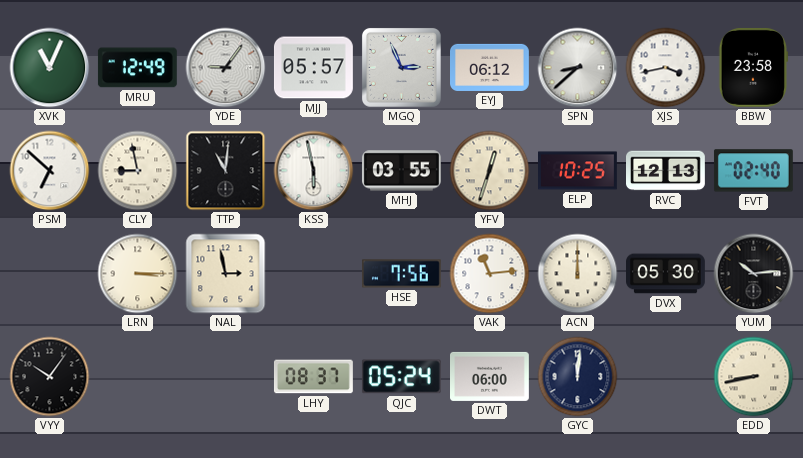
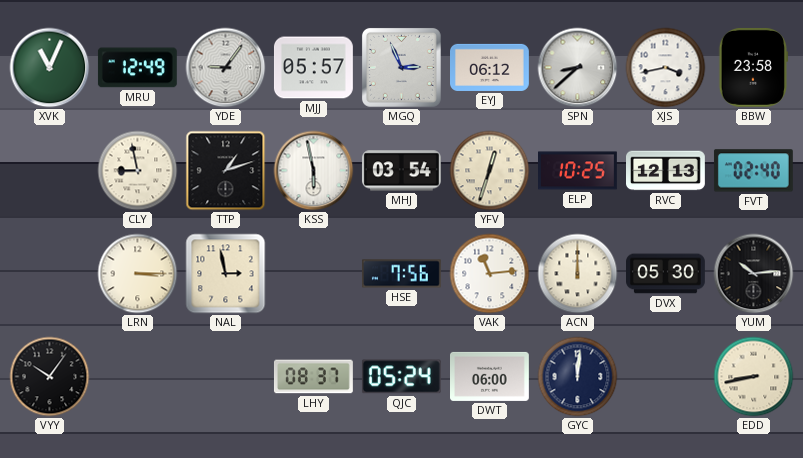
PSM: 6:52 -> none
TTP: 11:01 -> 1:12
MHJ: 03:55 -> 03:54
